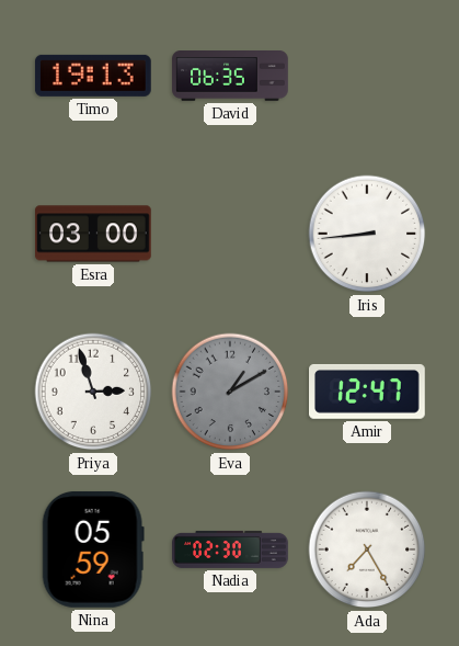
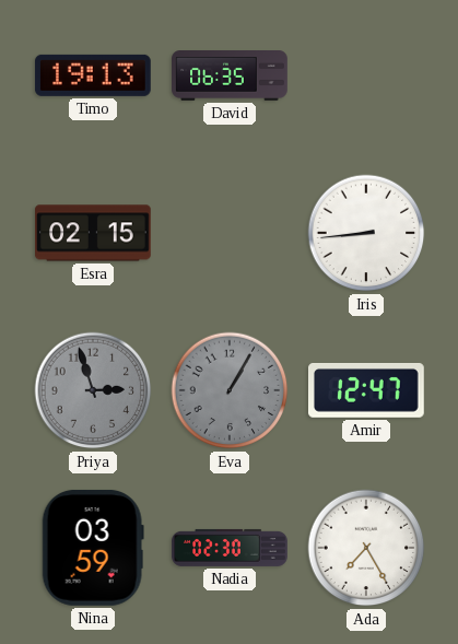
Esra: 03:00 -> 02:15
Priya dial: white -> grey
Eva: 1:10 -> 1:05
Nina: 05:59 -> 03:59
